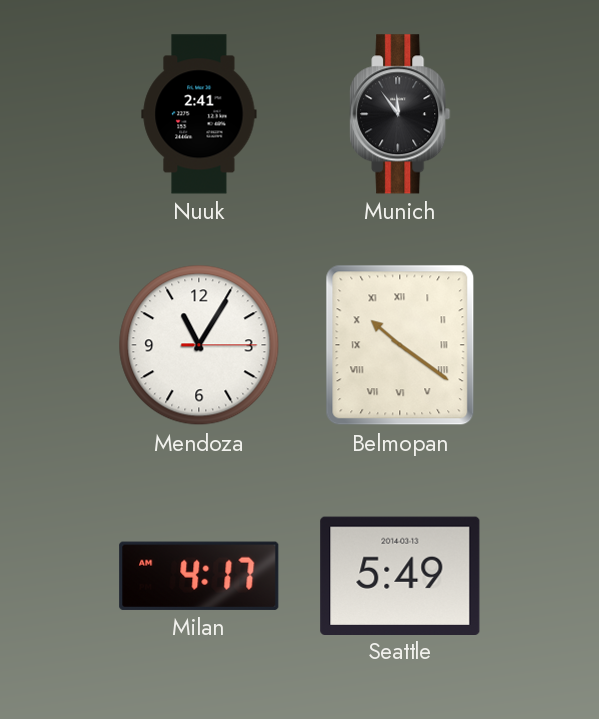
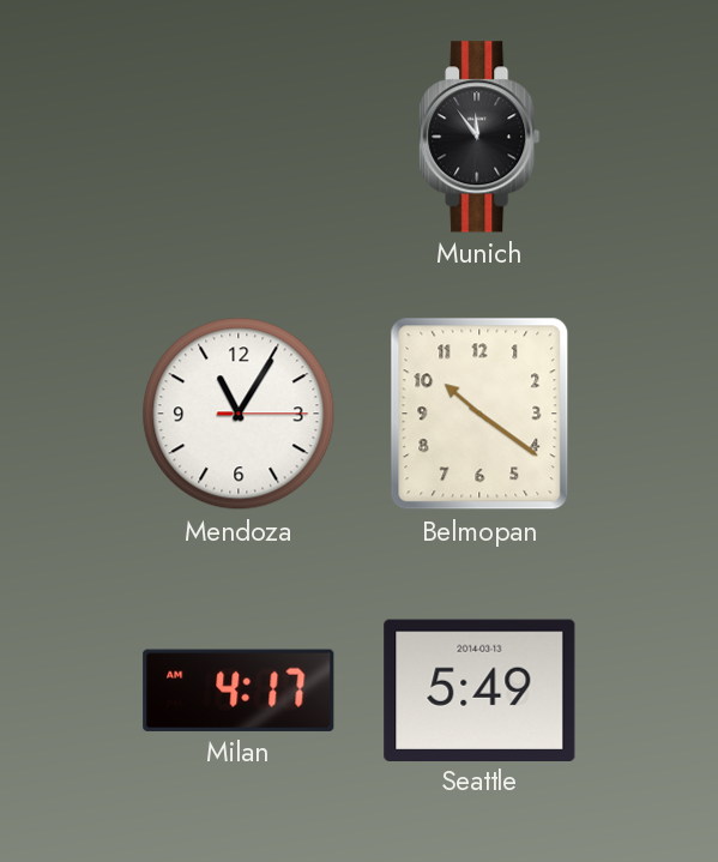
Nuuk: 2:41 -> none
Belmopan numerals: Roman -> Arabic
